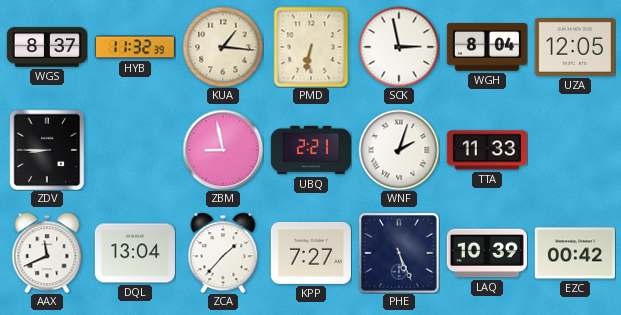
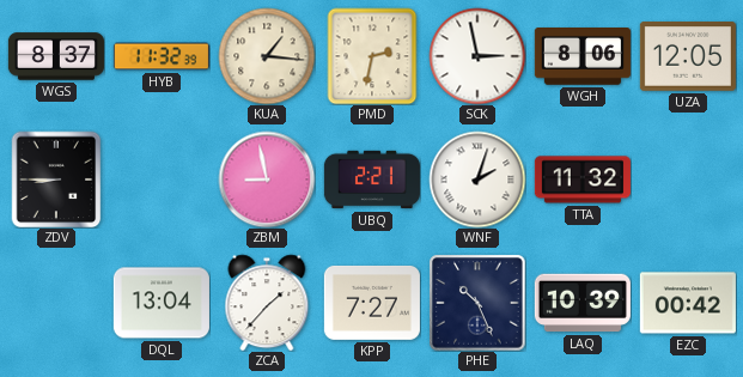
PMD: 6:32 -> 2:32
WGH: 8:04 -> 8:06
TTA: 11:33 -> 11:32
AAX: 11:41 -> none
PHE: 5:26 -> 10:26
